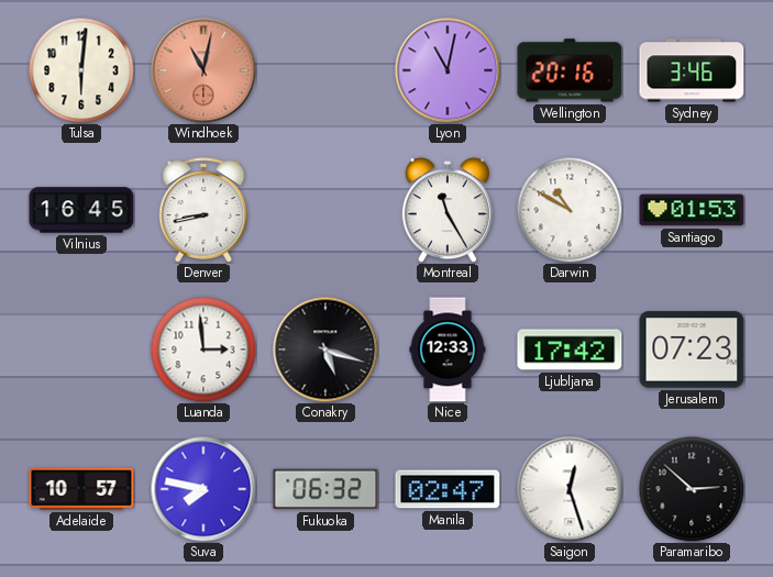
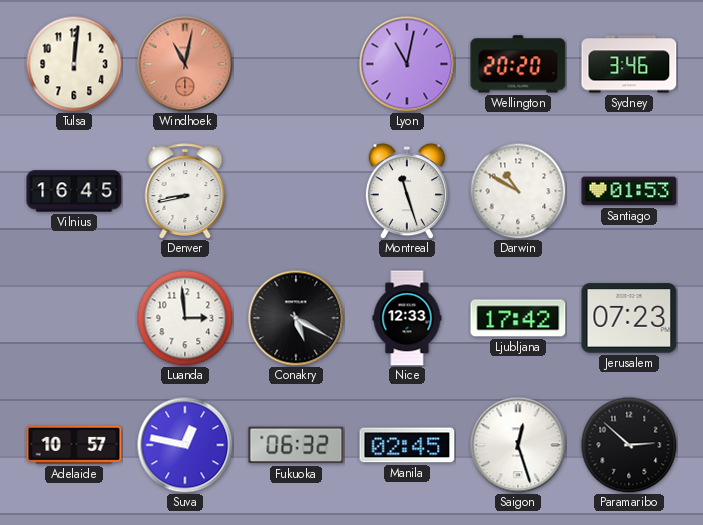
Tulsa: 6:01 -> 12:01
Wellington: 20:16 -> 20:20
Montreal: 11:25 -> 11:27
Conakry: 5:18 -> 5:20
Suva: 7:47 -> 12:47
Manila: 02:47 -> 02:45
